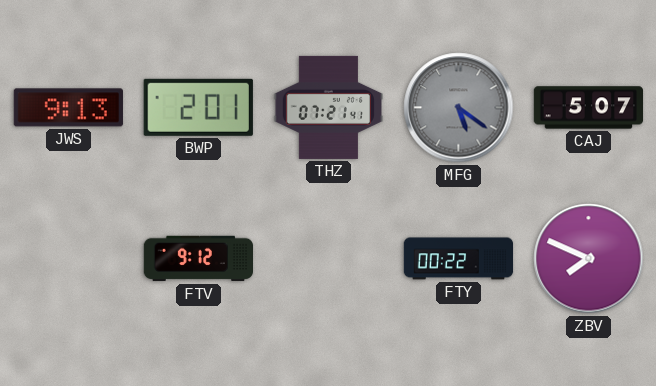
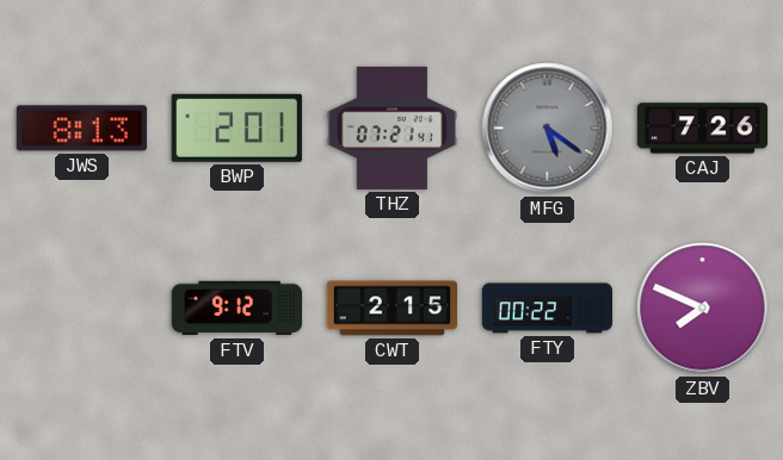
JWS: 9:13 -> 8:13
CAJ: 5:07 -> 7:26
CWT: none -> 2:15
